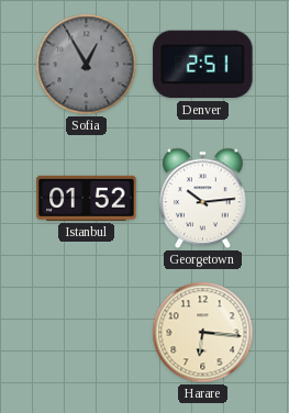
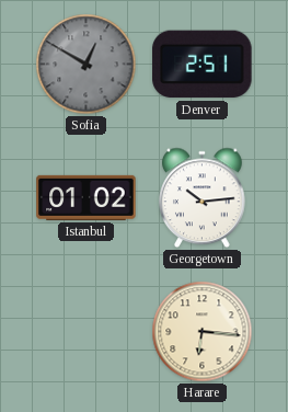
Sofia: 12:55 -> 12:50
Istanbul: 01:52 -> 01:02
